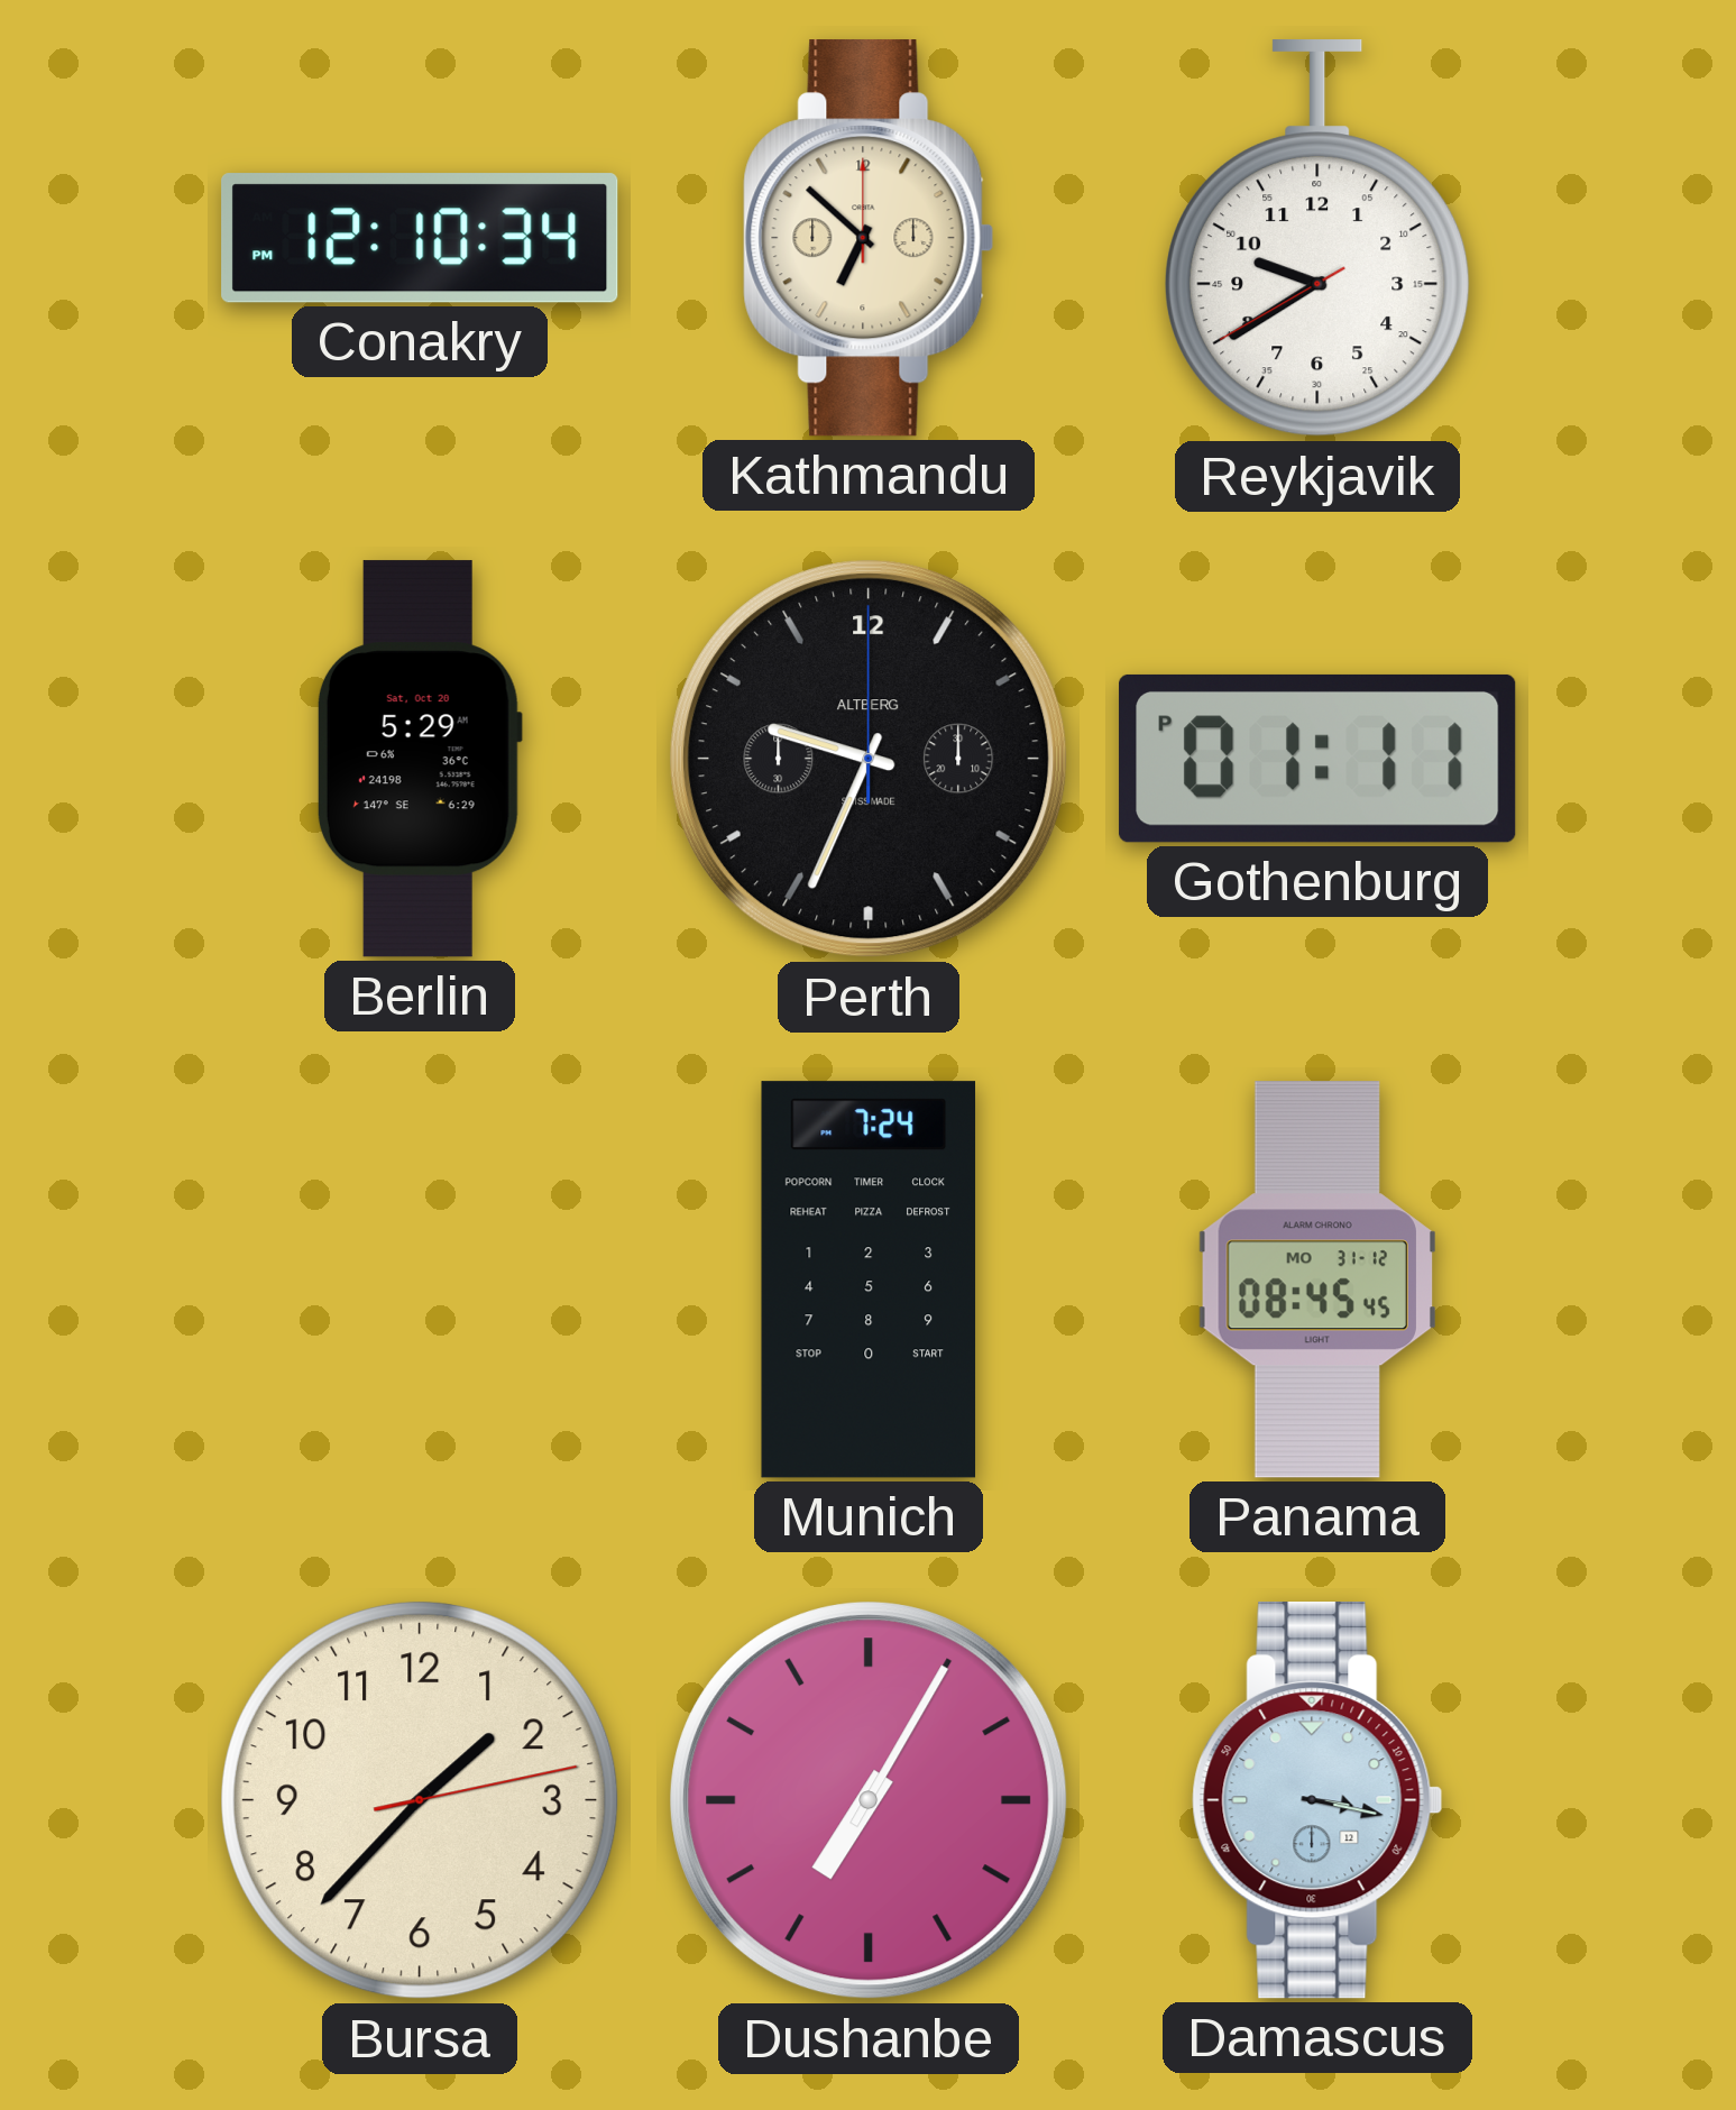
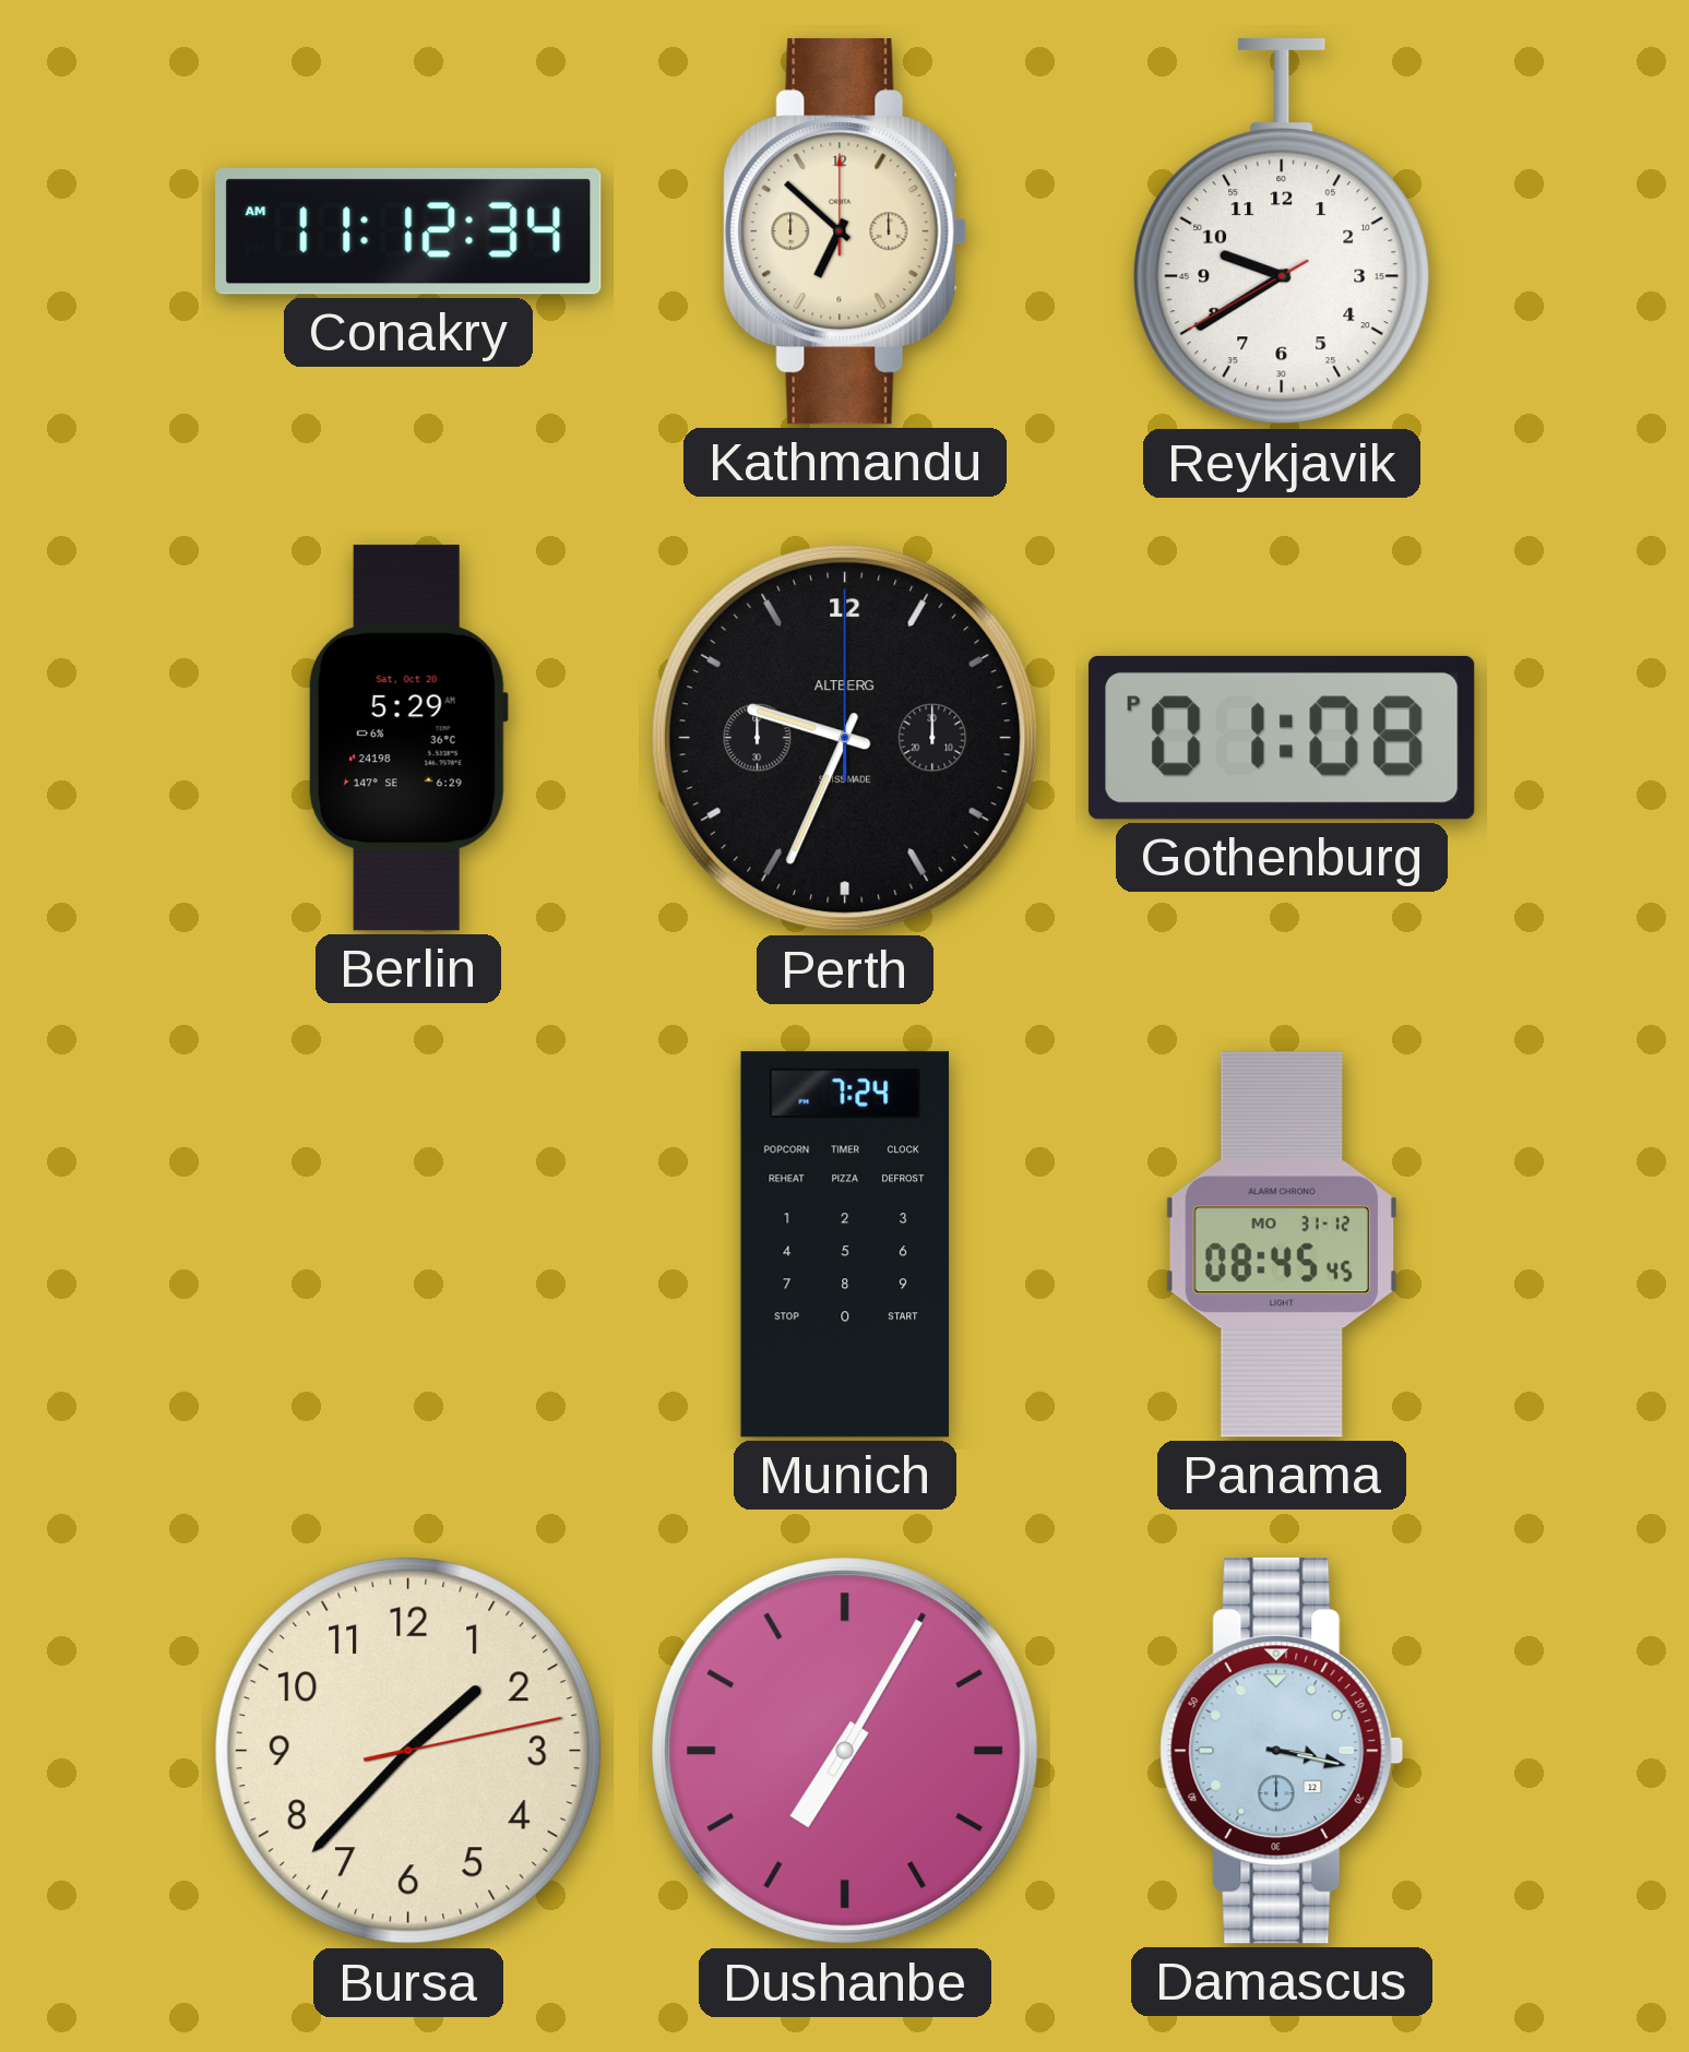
Conakry: 12:10 -> 11:12
Gothenburg: 01:11 -> 01:08
